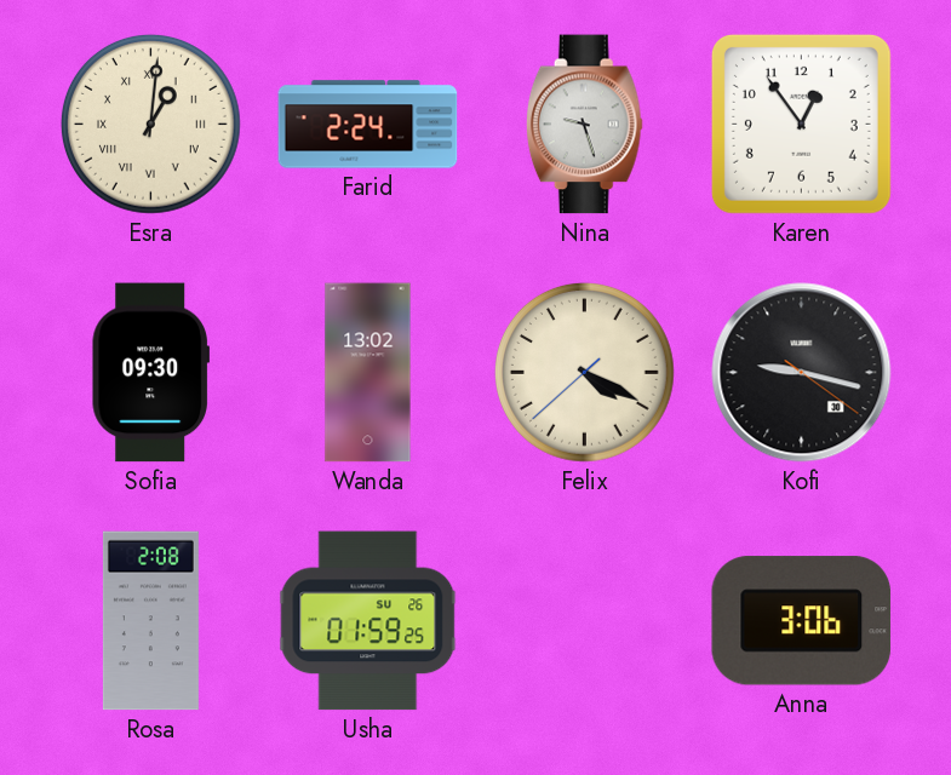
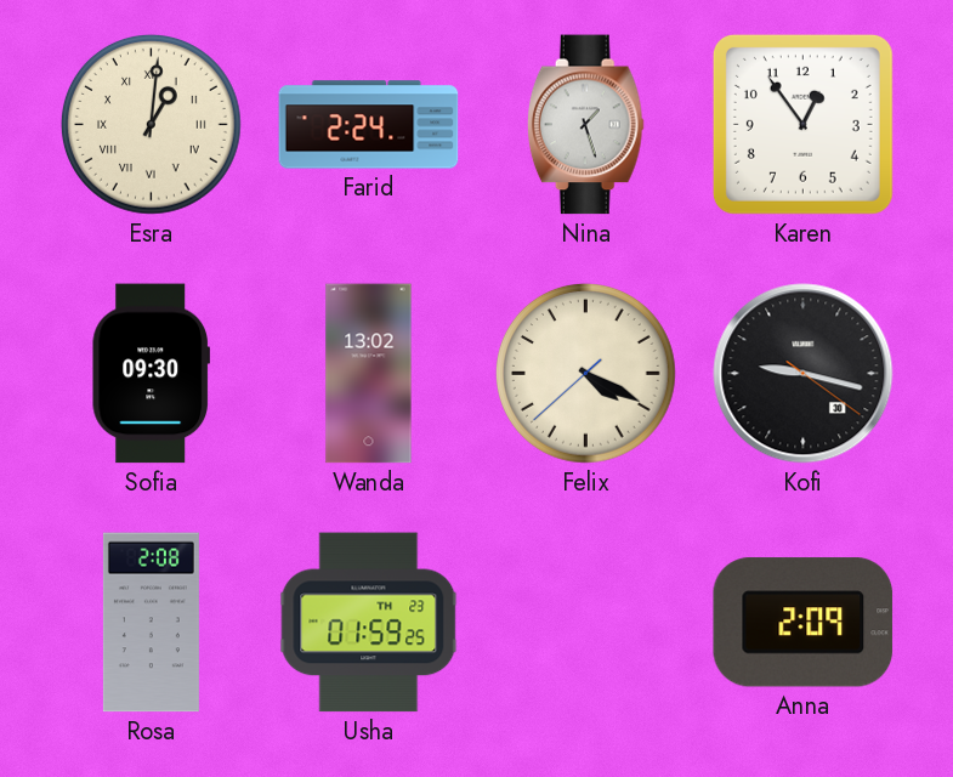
Nina: 9:27 -> 1:27
Usha date: SU 26 -> TH 23
Anna: 3:06 -> 2:09
